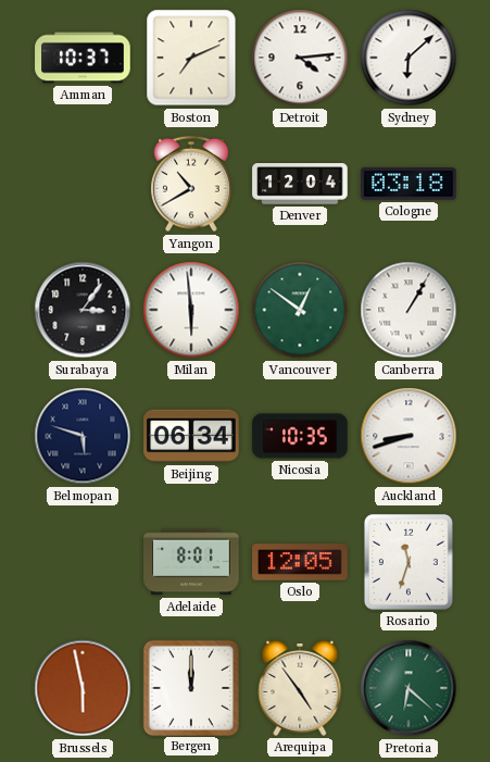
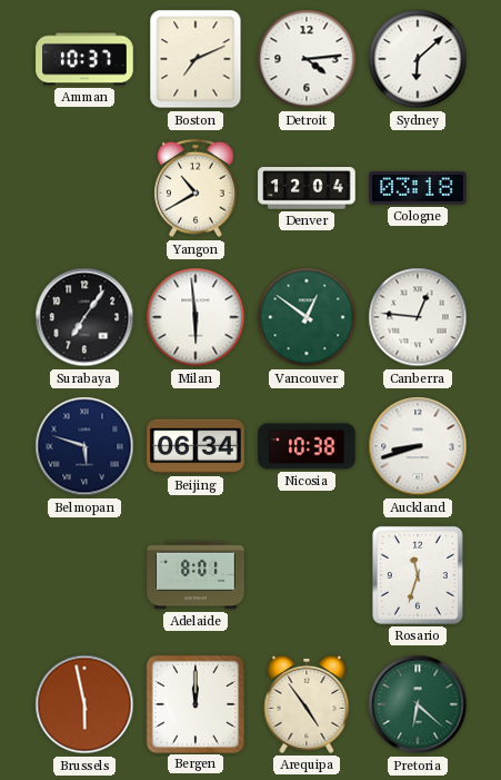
Surabaya: 3:06 -> 7:06
Canberra: 1:05 -> 12:46
Nicosia: 10:35 -> 10:38
Oslo: 12:05 -> none
